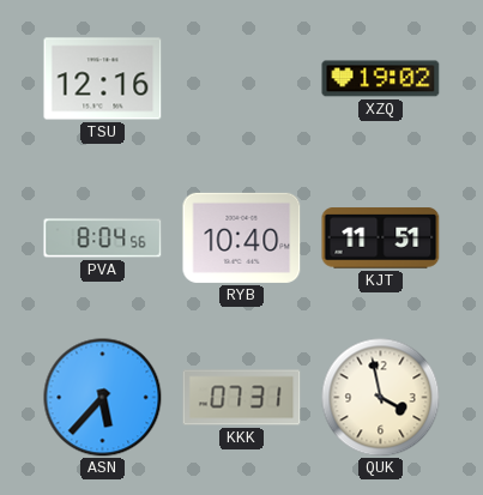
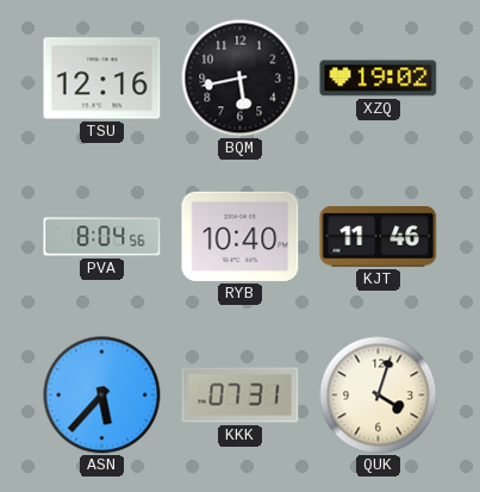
BQM: none -> 5:43
KJT: 11:51 -> 11:46
QUK: 3:58 -> 4:03
